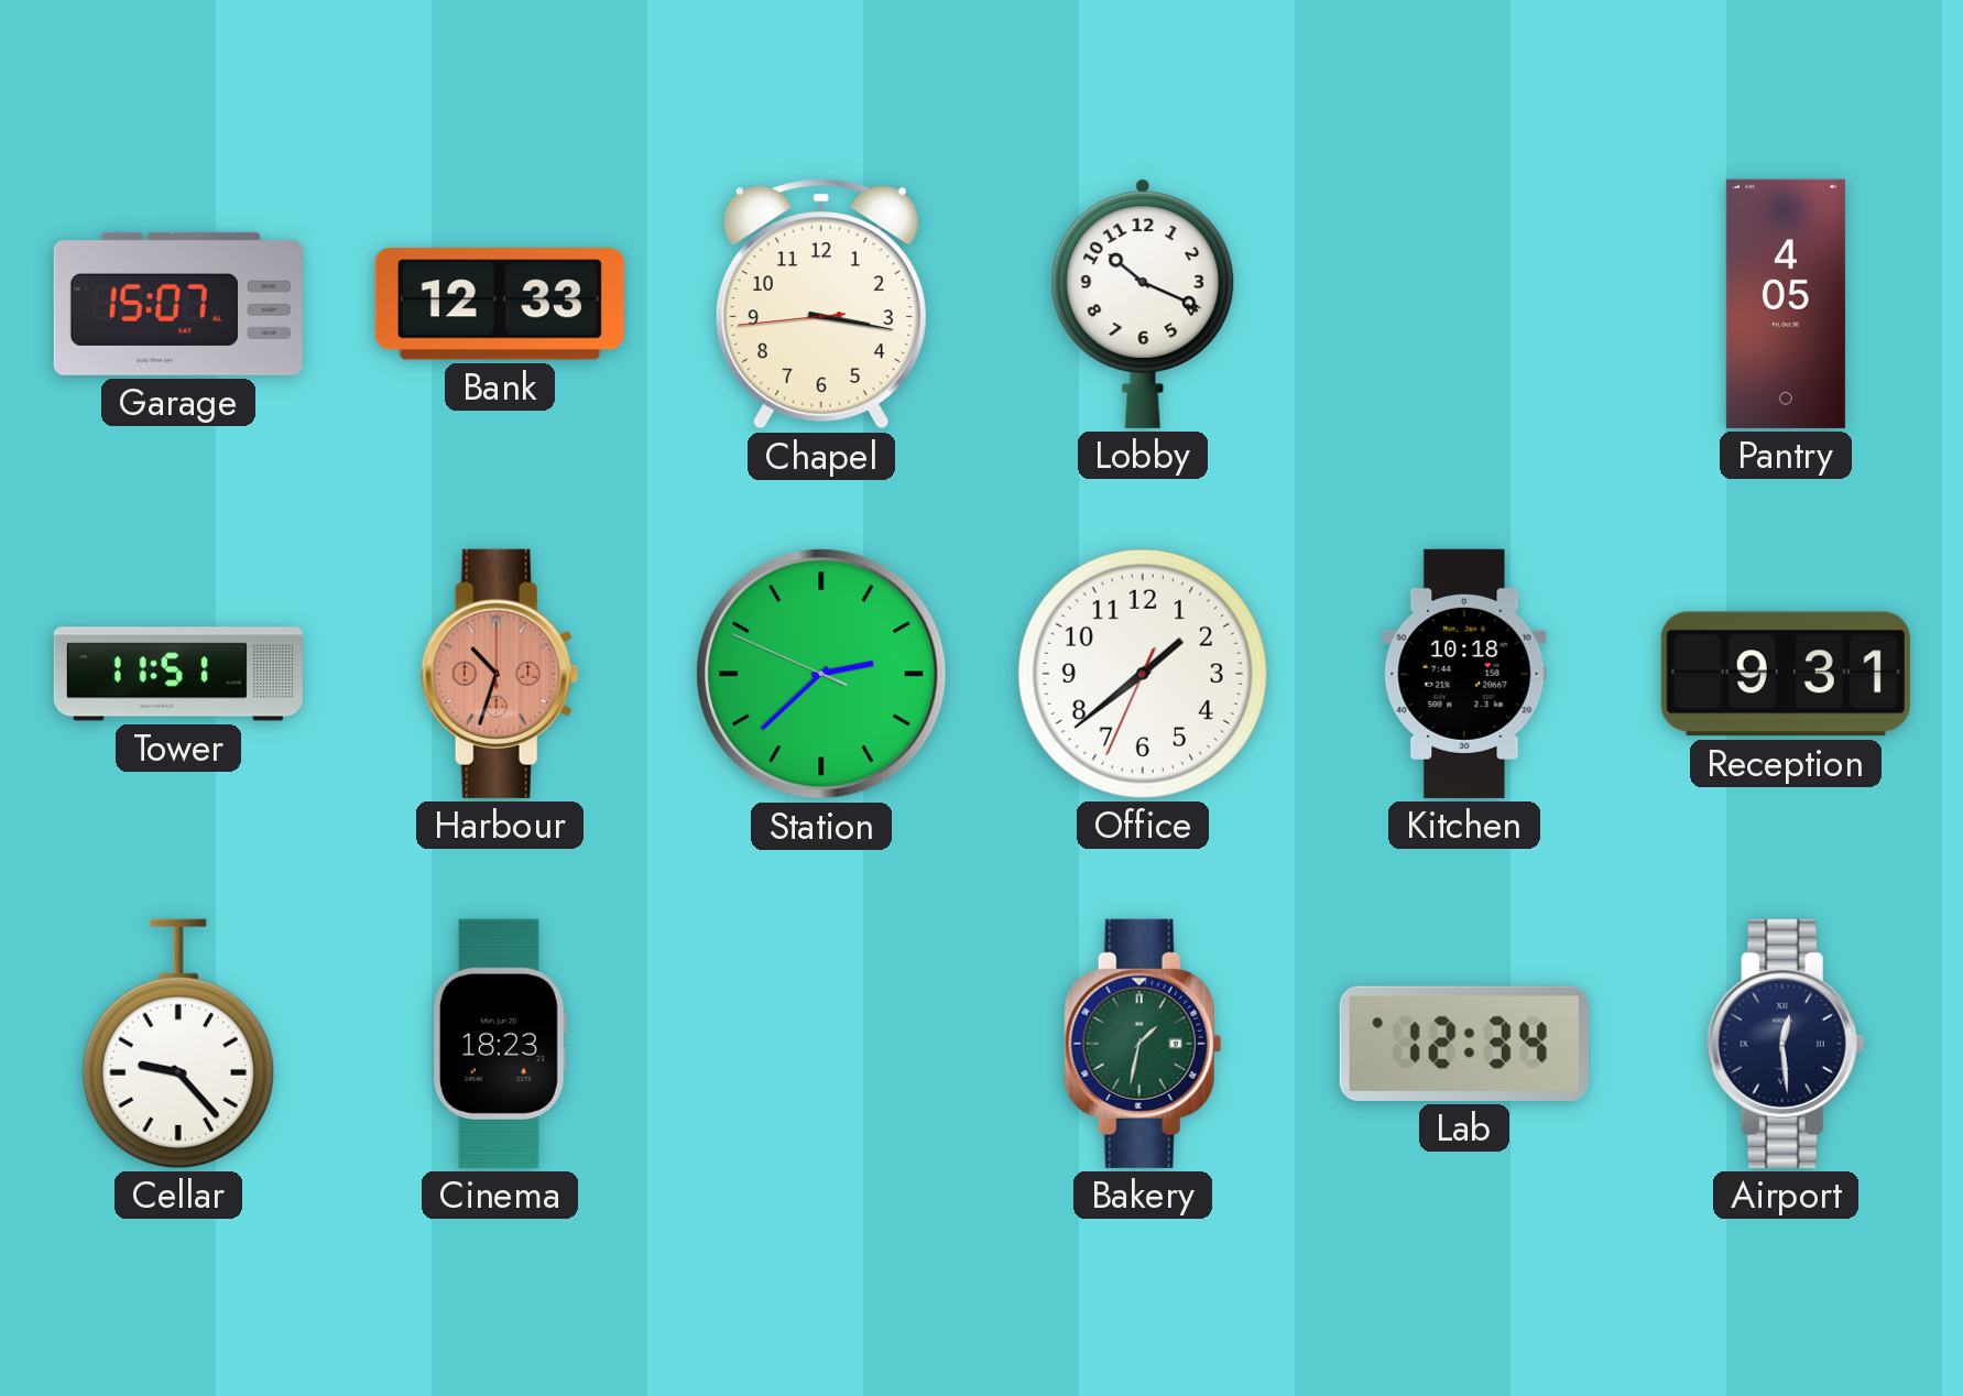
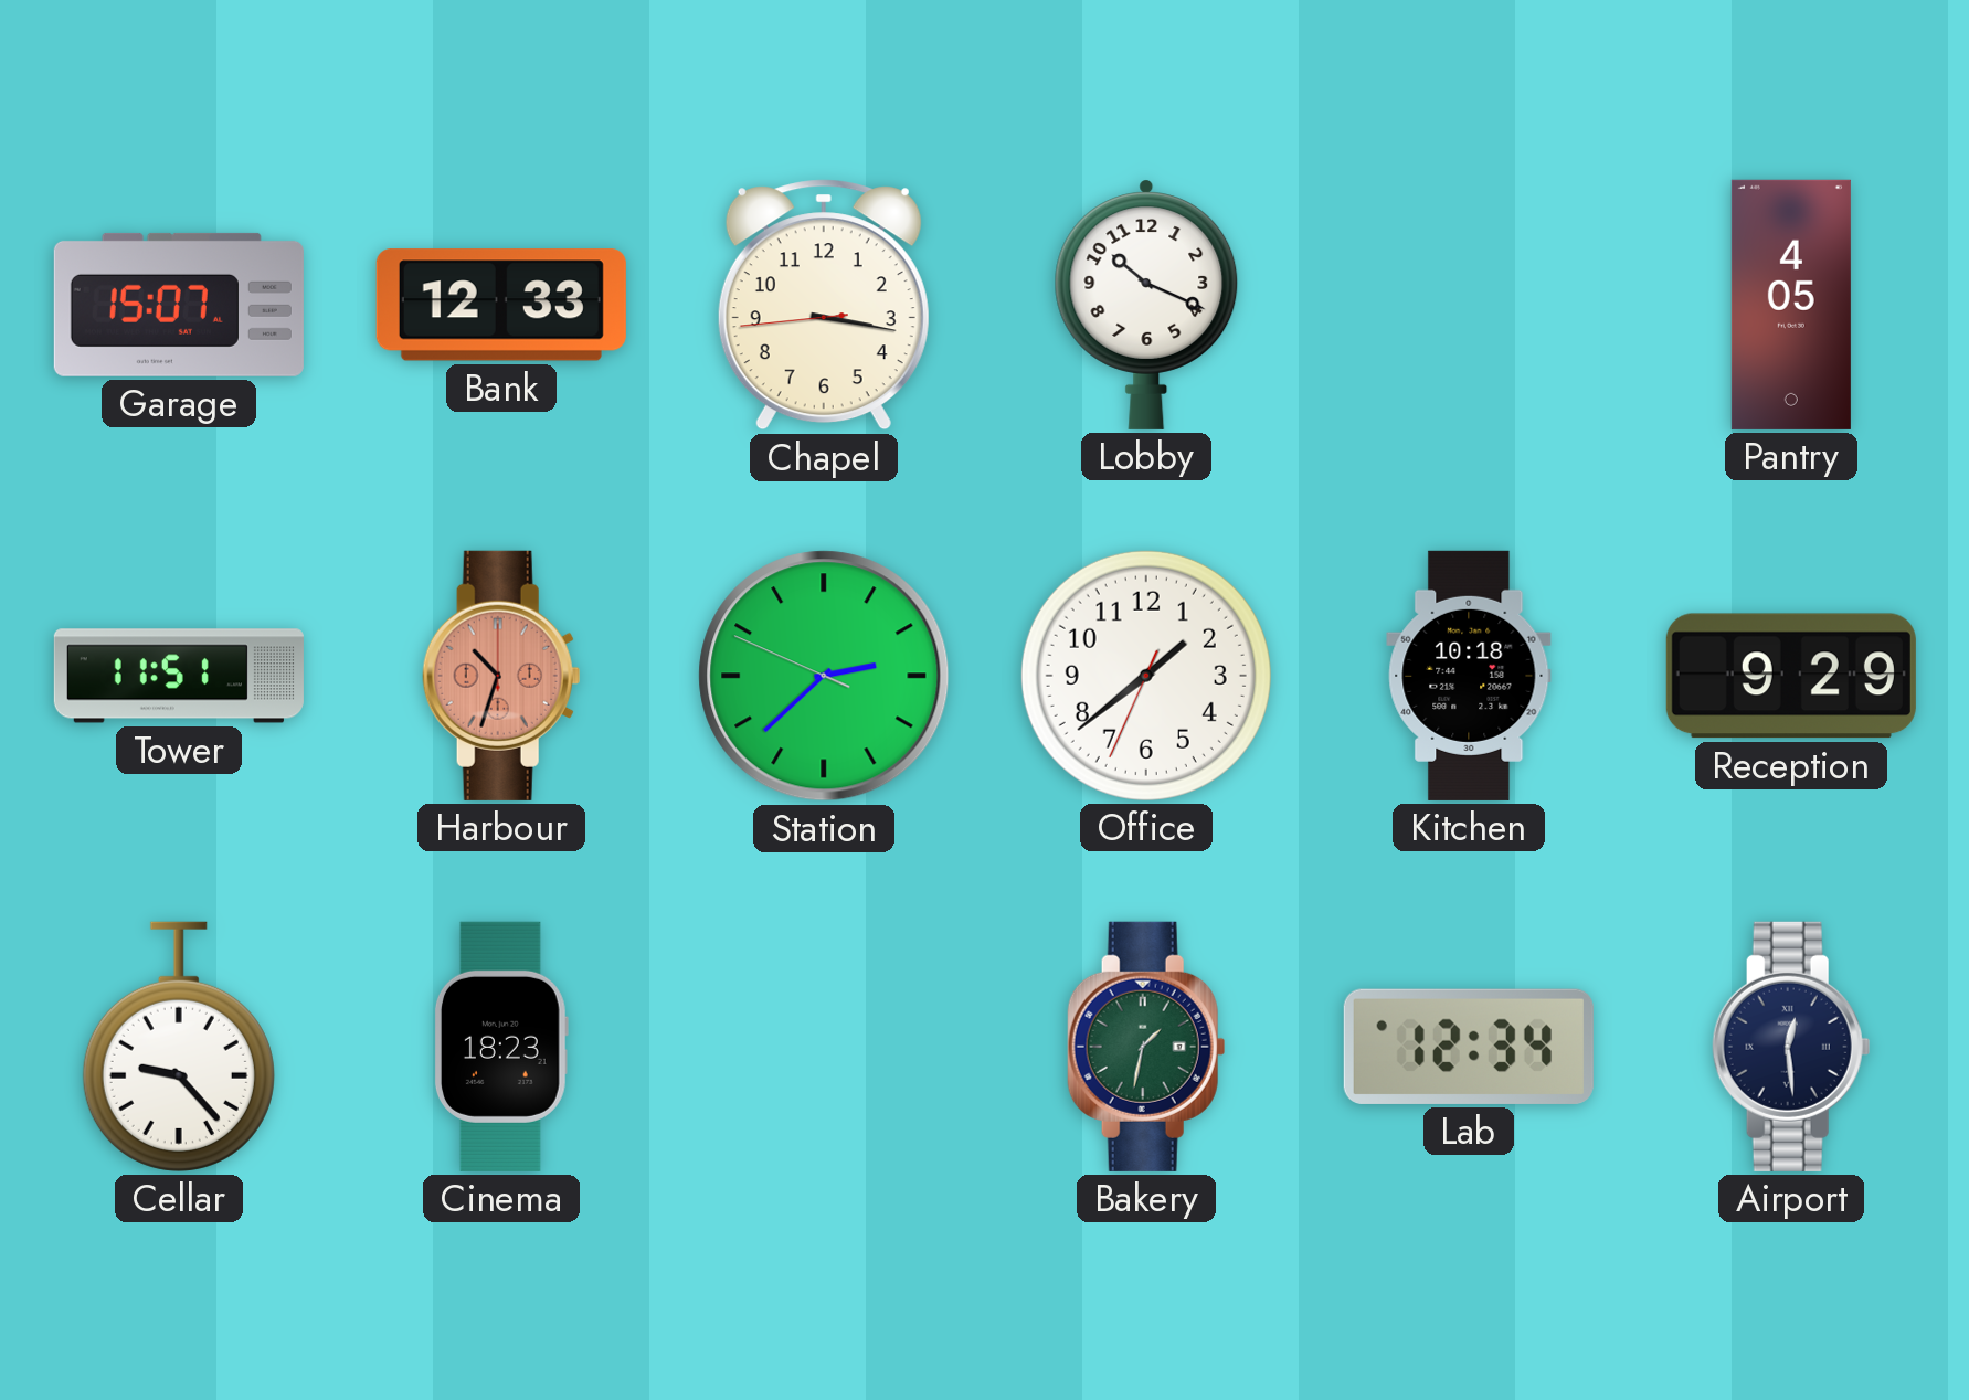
Reception: 9:31 -> 9:29
